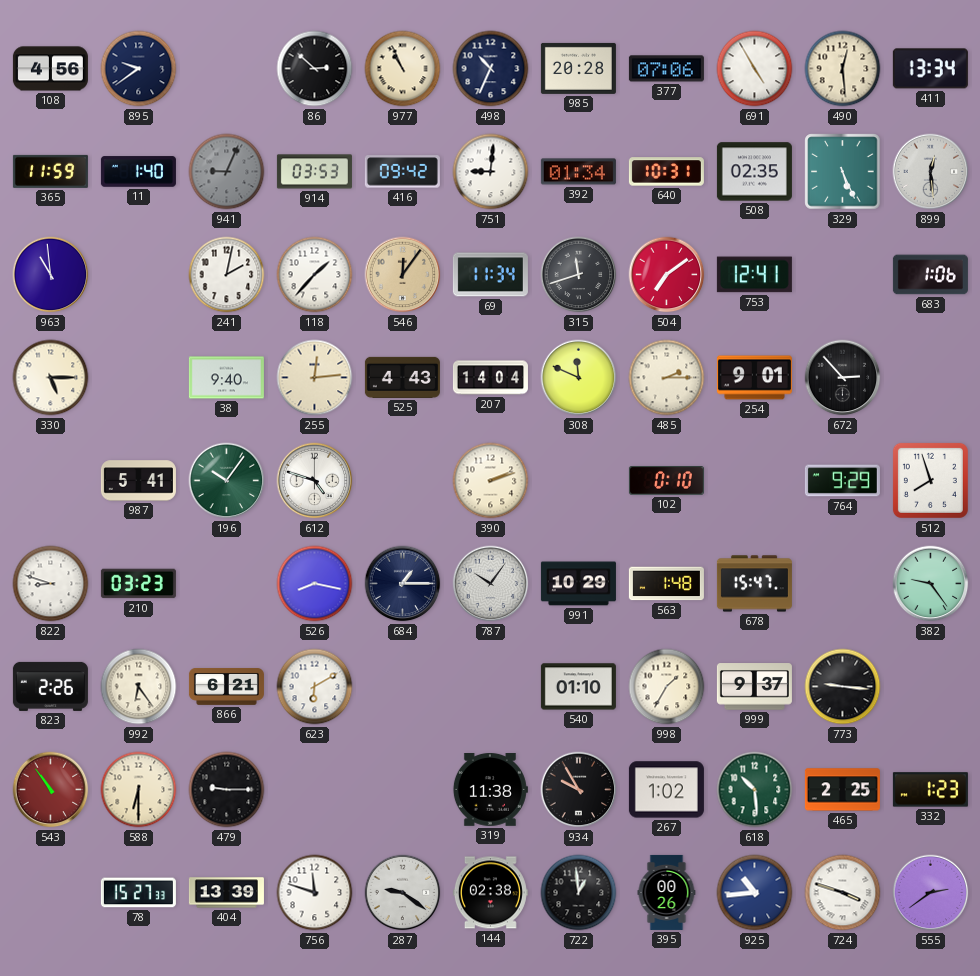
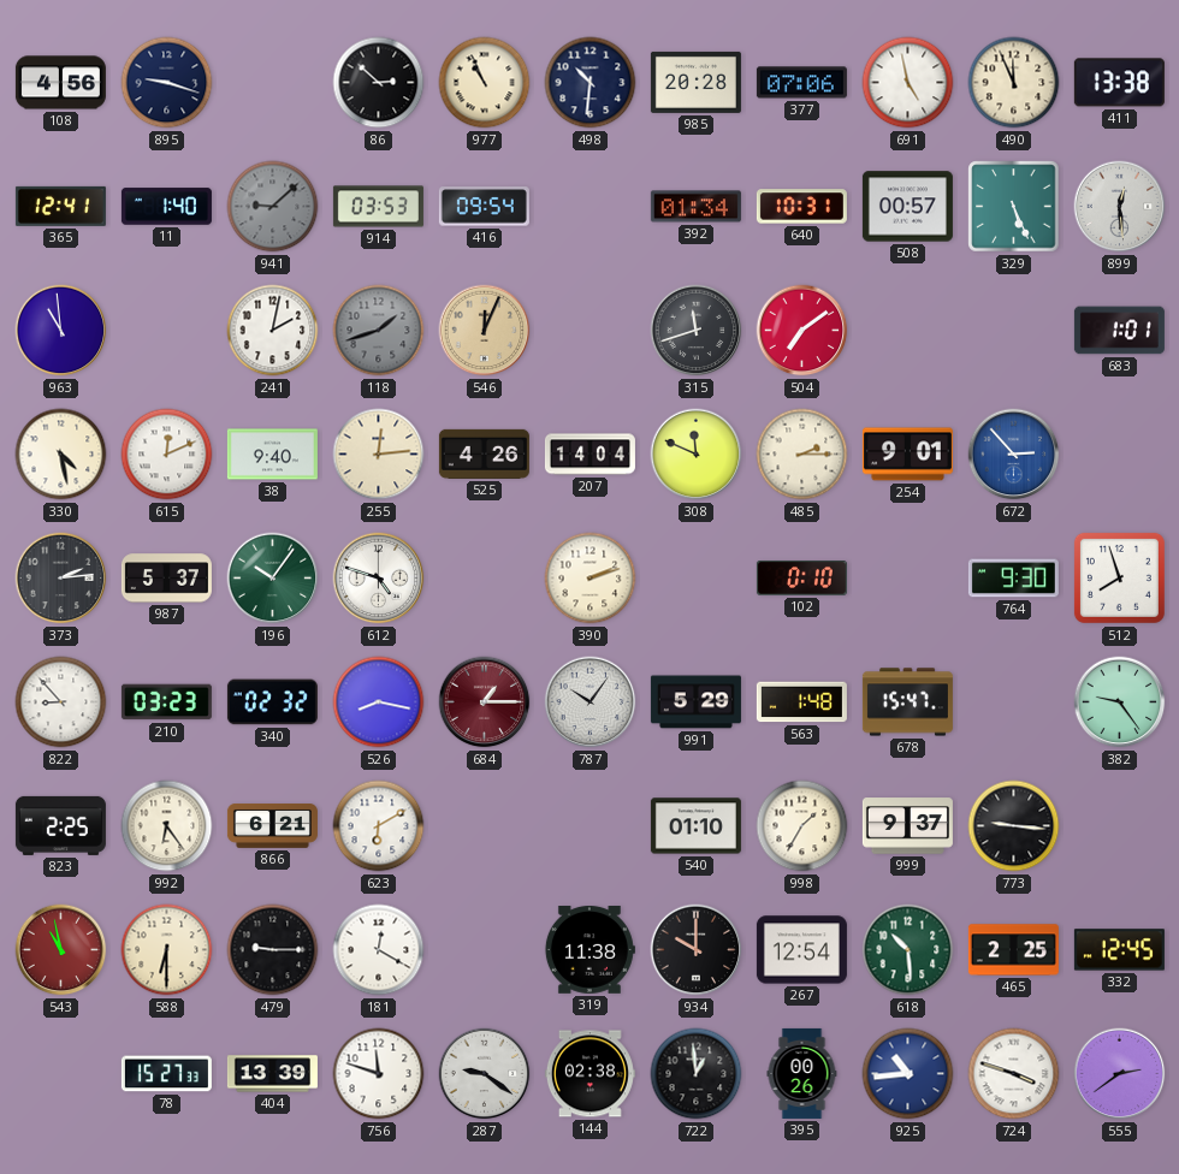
895: 9:39 -> 9:18
498: 10:34 -> 10:31
691: 4:55 -> 4:58
490: 12:29 -> 11:56
411: 13:34 -> 13:38
365: 11:59 -> 12:41
941: 9:04 -> 9:08
416: 09:42 -> 09:54
751: 9:01 -> none
508: 02:35 -> 00:57
118: 1:37 -> 1:42
118 dial: white -> grey
546: 12:06 -> 12:04
69: 11:34 -> none
753: 12:41 -> none
683: 1:06 -> 1:01
330: 5:15 -> 4:28
615: none -> 12:11
525: 4:43 -> 4:26
672 dial: black -> blue
373: none -> 2:14
987: 5:41 -> 5:37
764: 9:29 -> 9:30
822: 8:48 -> 8:53
340: none -> 02:32
684 dial: navy -> burgundy
991: 10:29 -> 5:29
823: 2:26 -> 2:25
543: 10:54 -> 10:58
181: none -> 12:20
934: 9:55 -> 10:00
267: 1:02 -> 12:54
332: 1:23 -> 12:45
